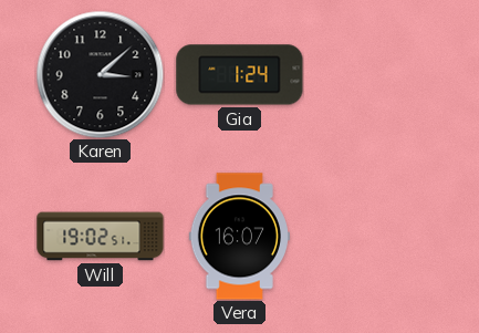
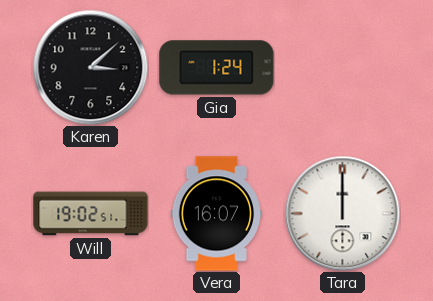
Tara: none -> 12:00
